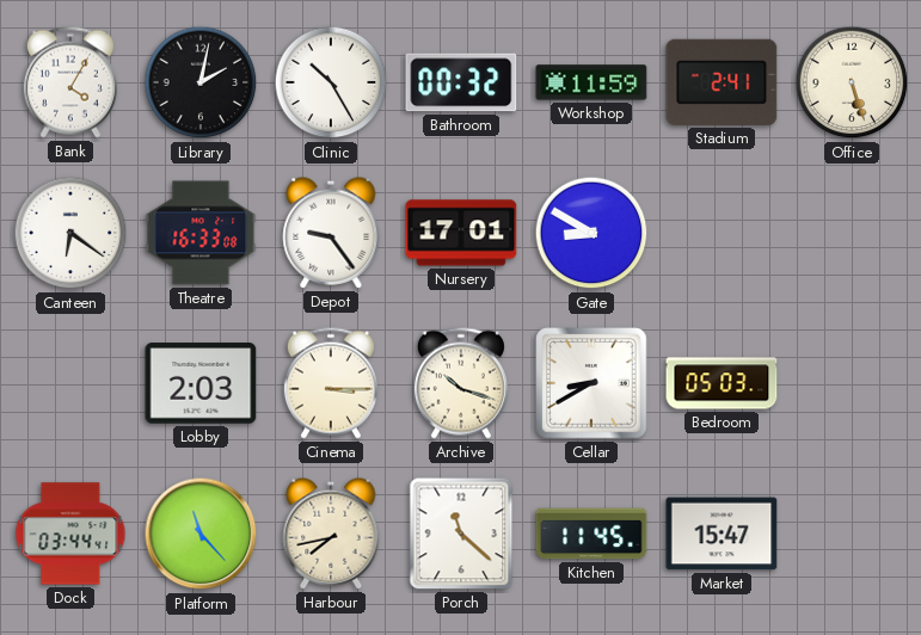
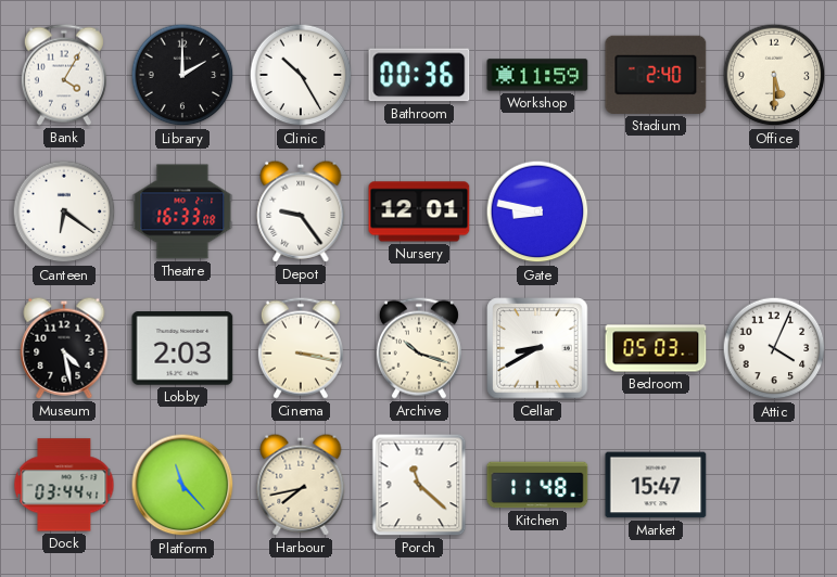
Library: 2:02 -> 2:00
Bathroom: 00:32 -> 00:36
Stadium: 2:41 -> 2:40
Office: 5:27 -> 5:30
Nursery: 17:01 -> 12:01
Gate: 8:50 -> 8:47
Museum: none -> 4:28
Cinema: 3:15 -> 3:17
Attic: none -> 4:04
Kitchen: 11:45 -> 11:48
